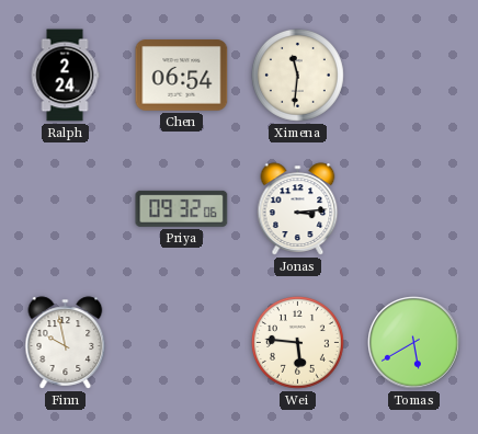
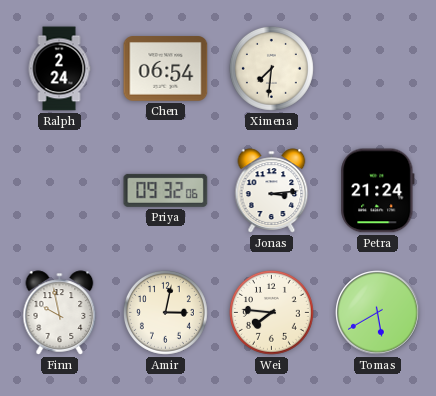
Ximena: 11:31 -> 7:31
Petra: none -> 21:24
Amir: none -> 3:02
Wei: 5:46 -> 7:46
